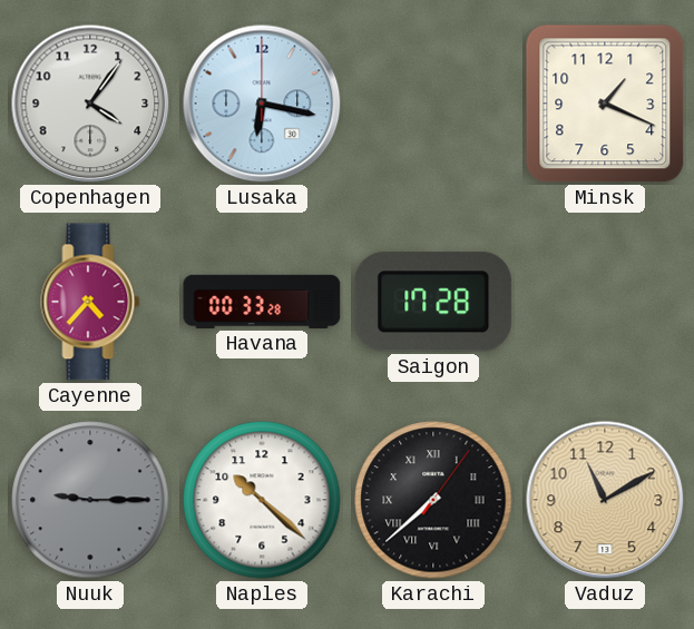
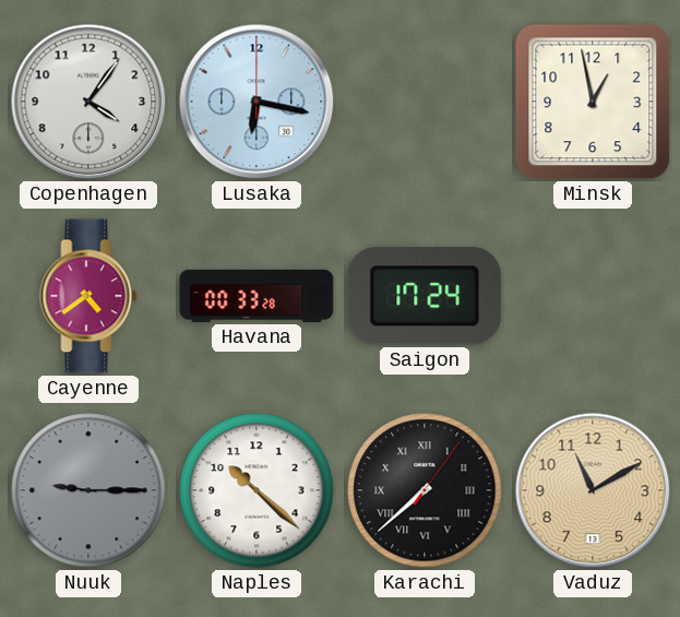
Minsk: 1:19 -> 12:58
Cayenne: 4:37 -> 4:39
Saigon: 17:28 -> 17:24
